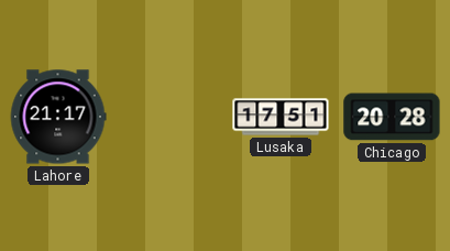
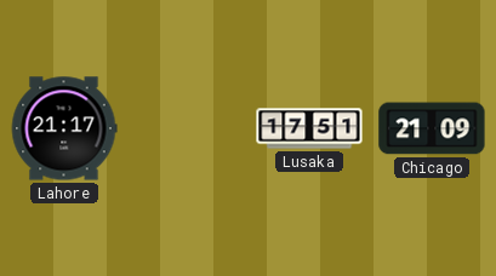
Chicago: 20:28 -> 21:09
